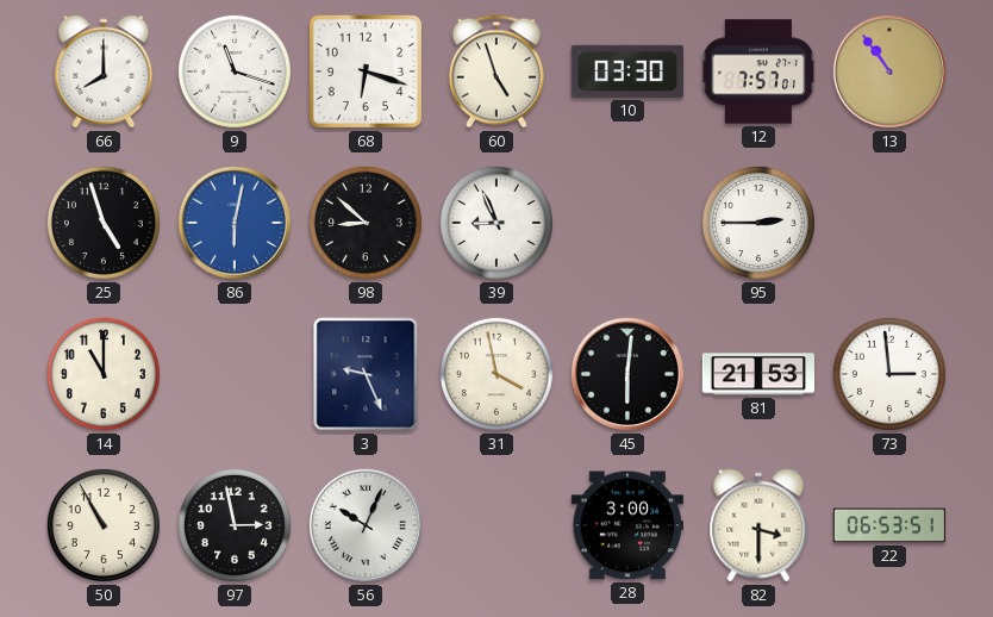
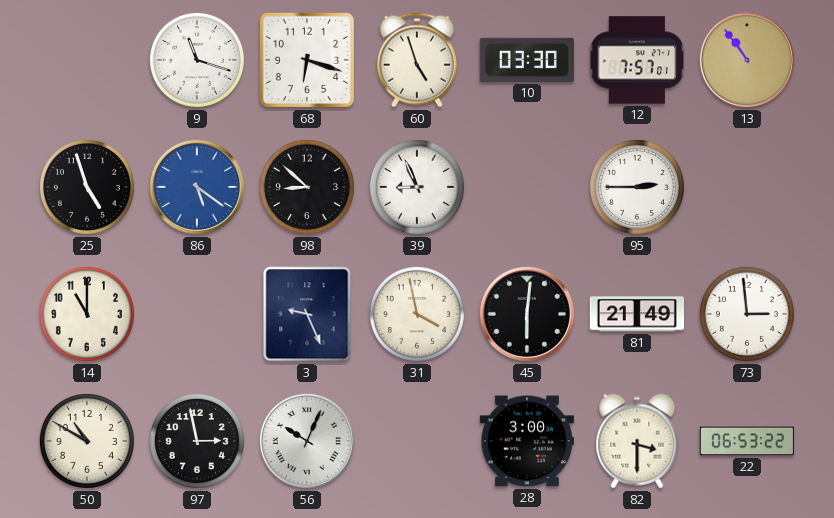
66: 8:00 -> none
86: 6:02 -> 5:21
81: 21:53 -> 21:49
50: 10:55 -> 10:50
22: 06:53:51 -> 06:53:22
